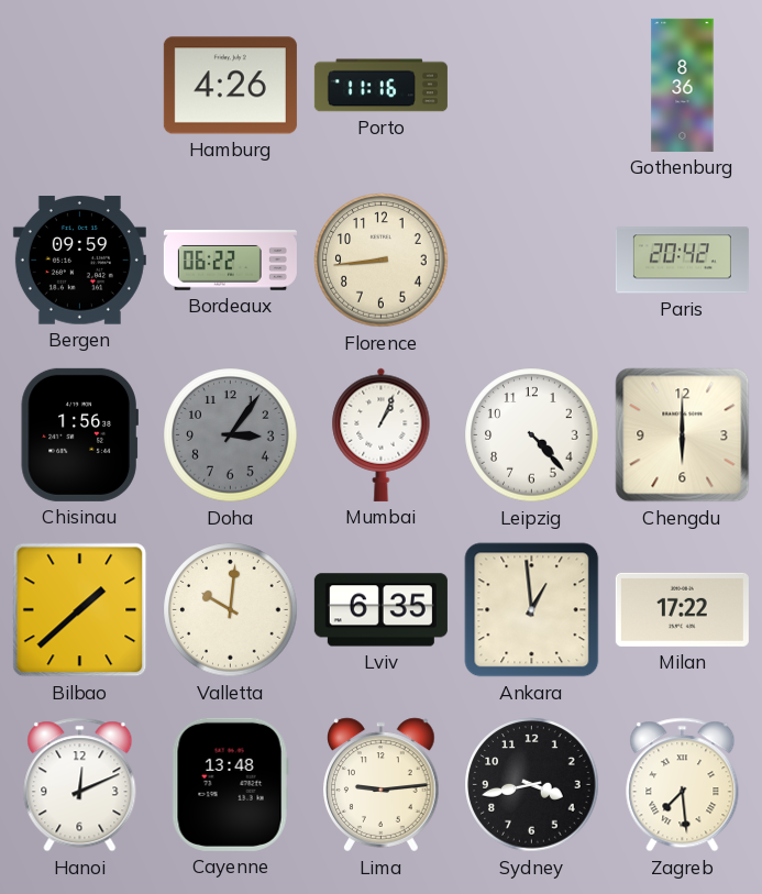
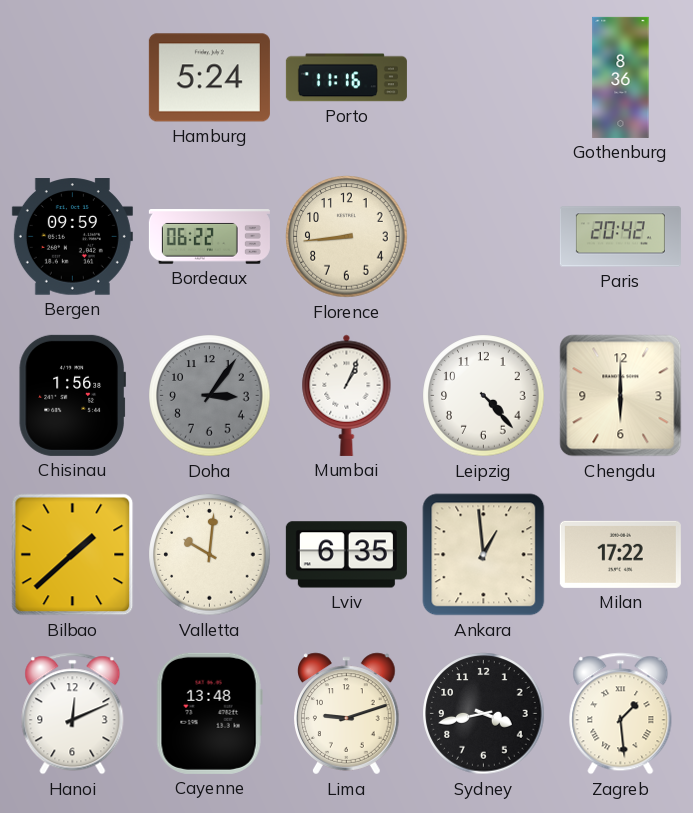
Hamburg: 4:26 -> 5:24
Lima: 9:14 -> 9:12
Zagreb: 7:29 -> 1:29
